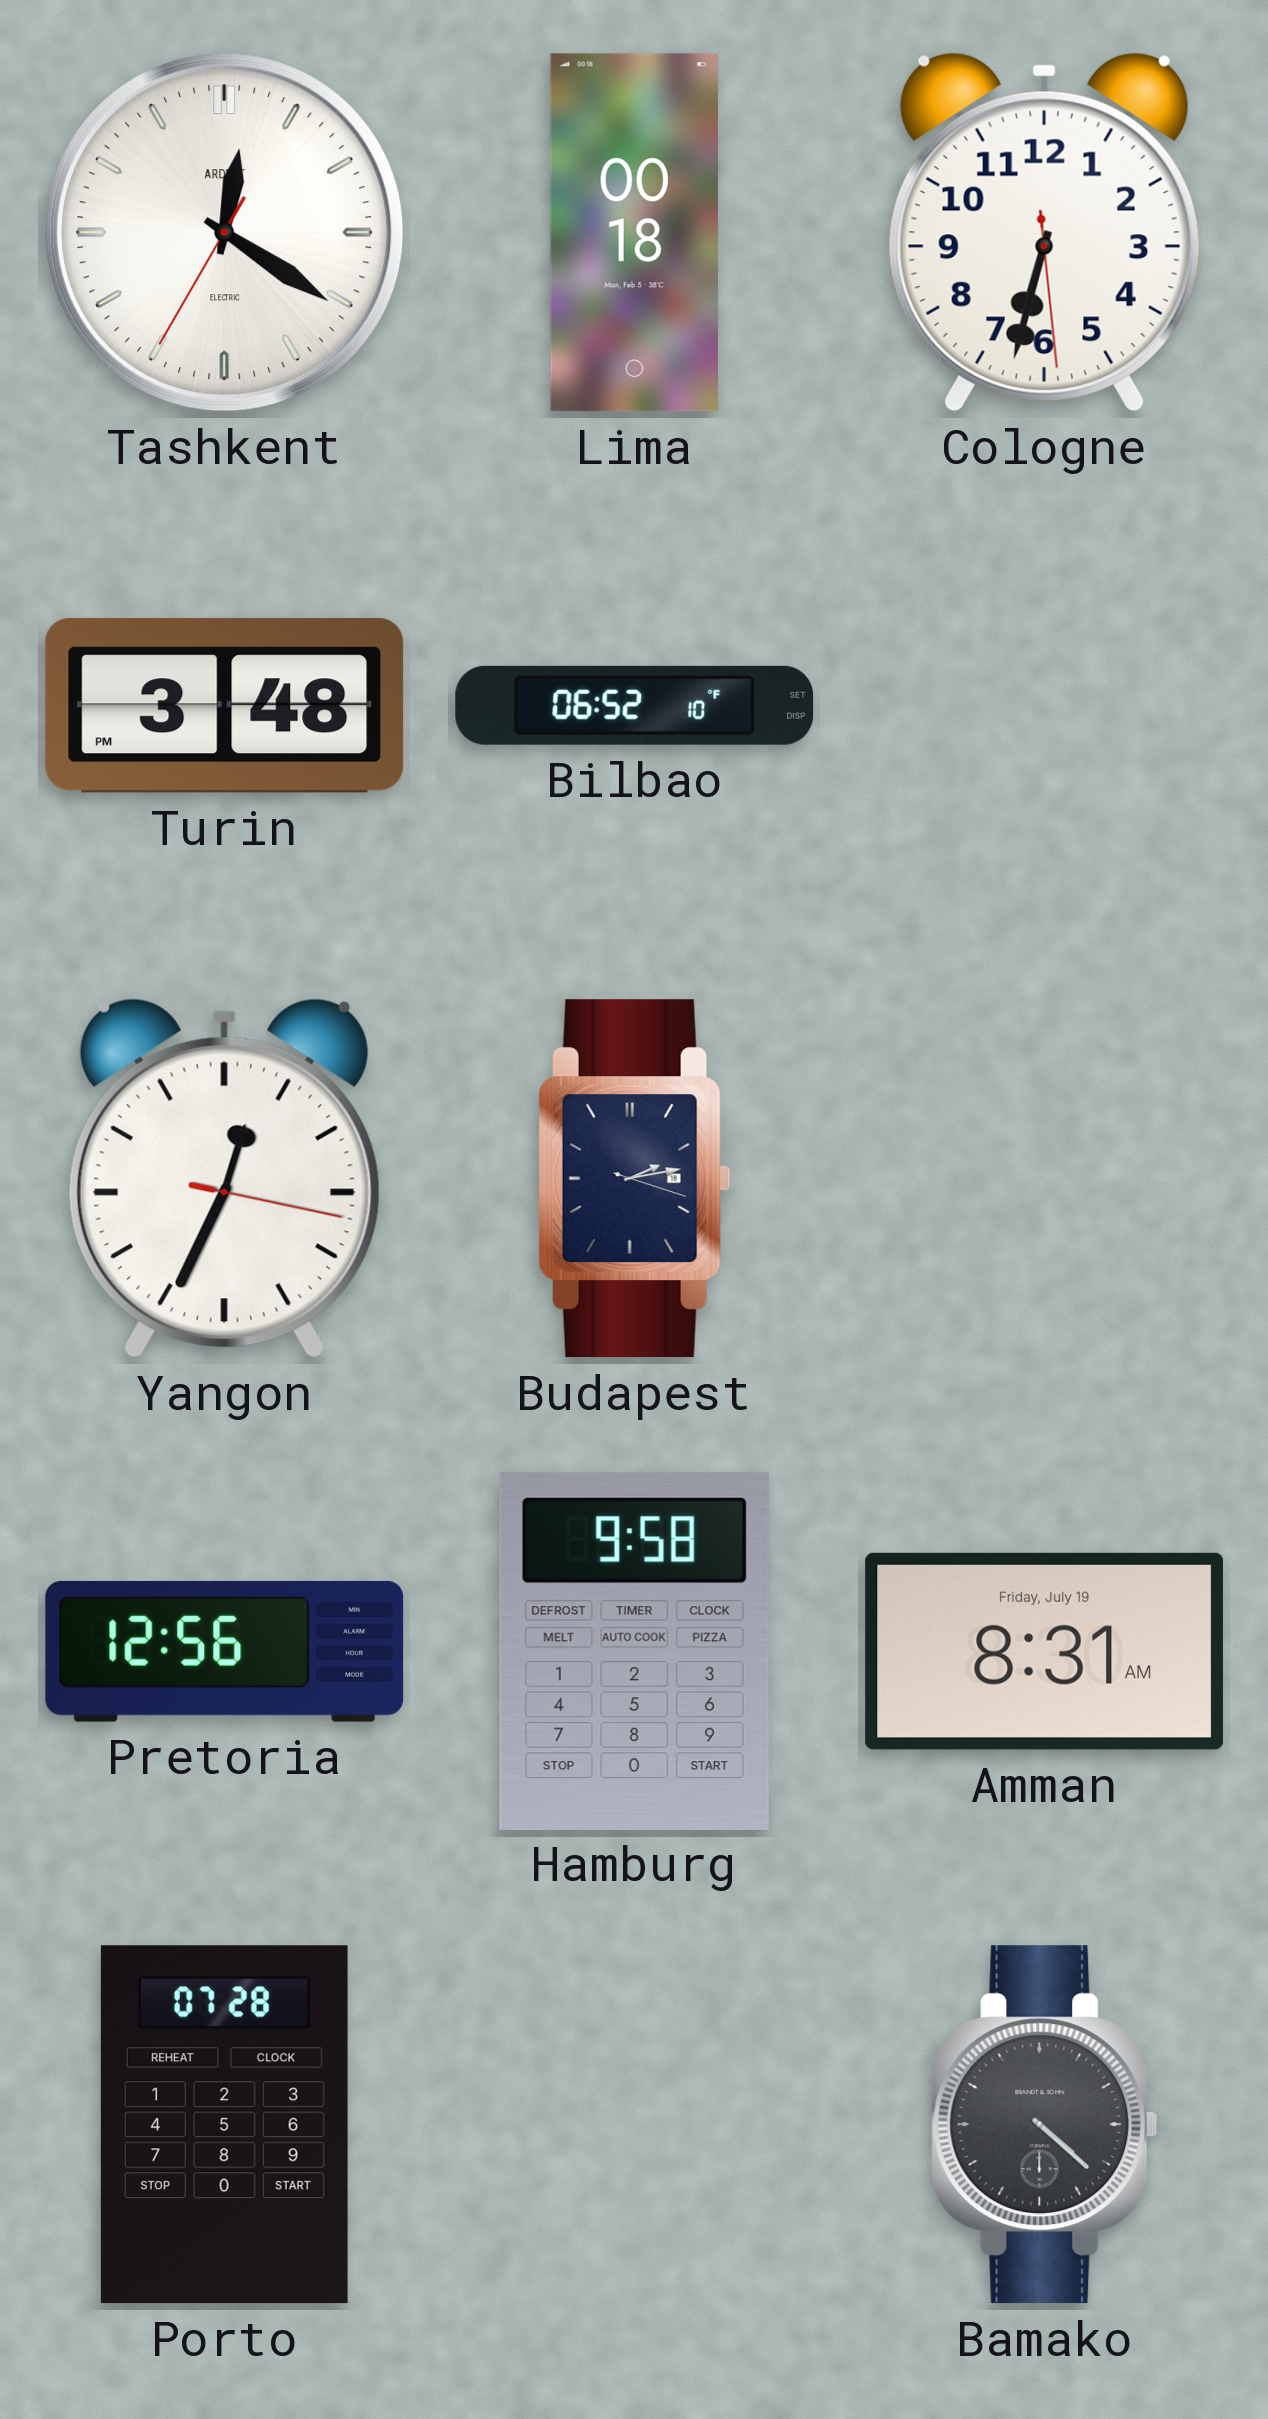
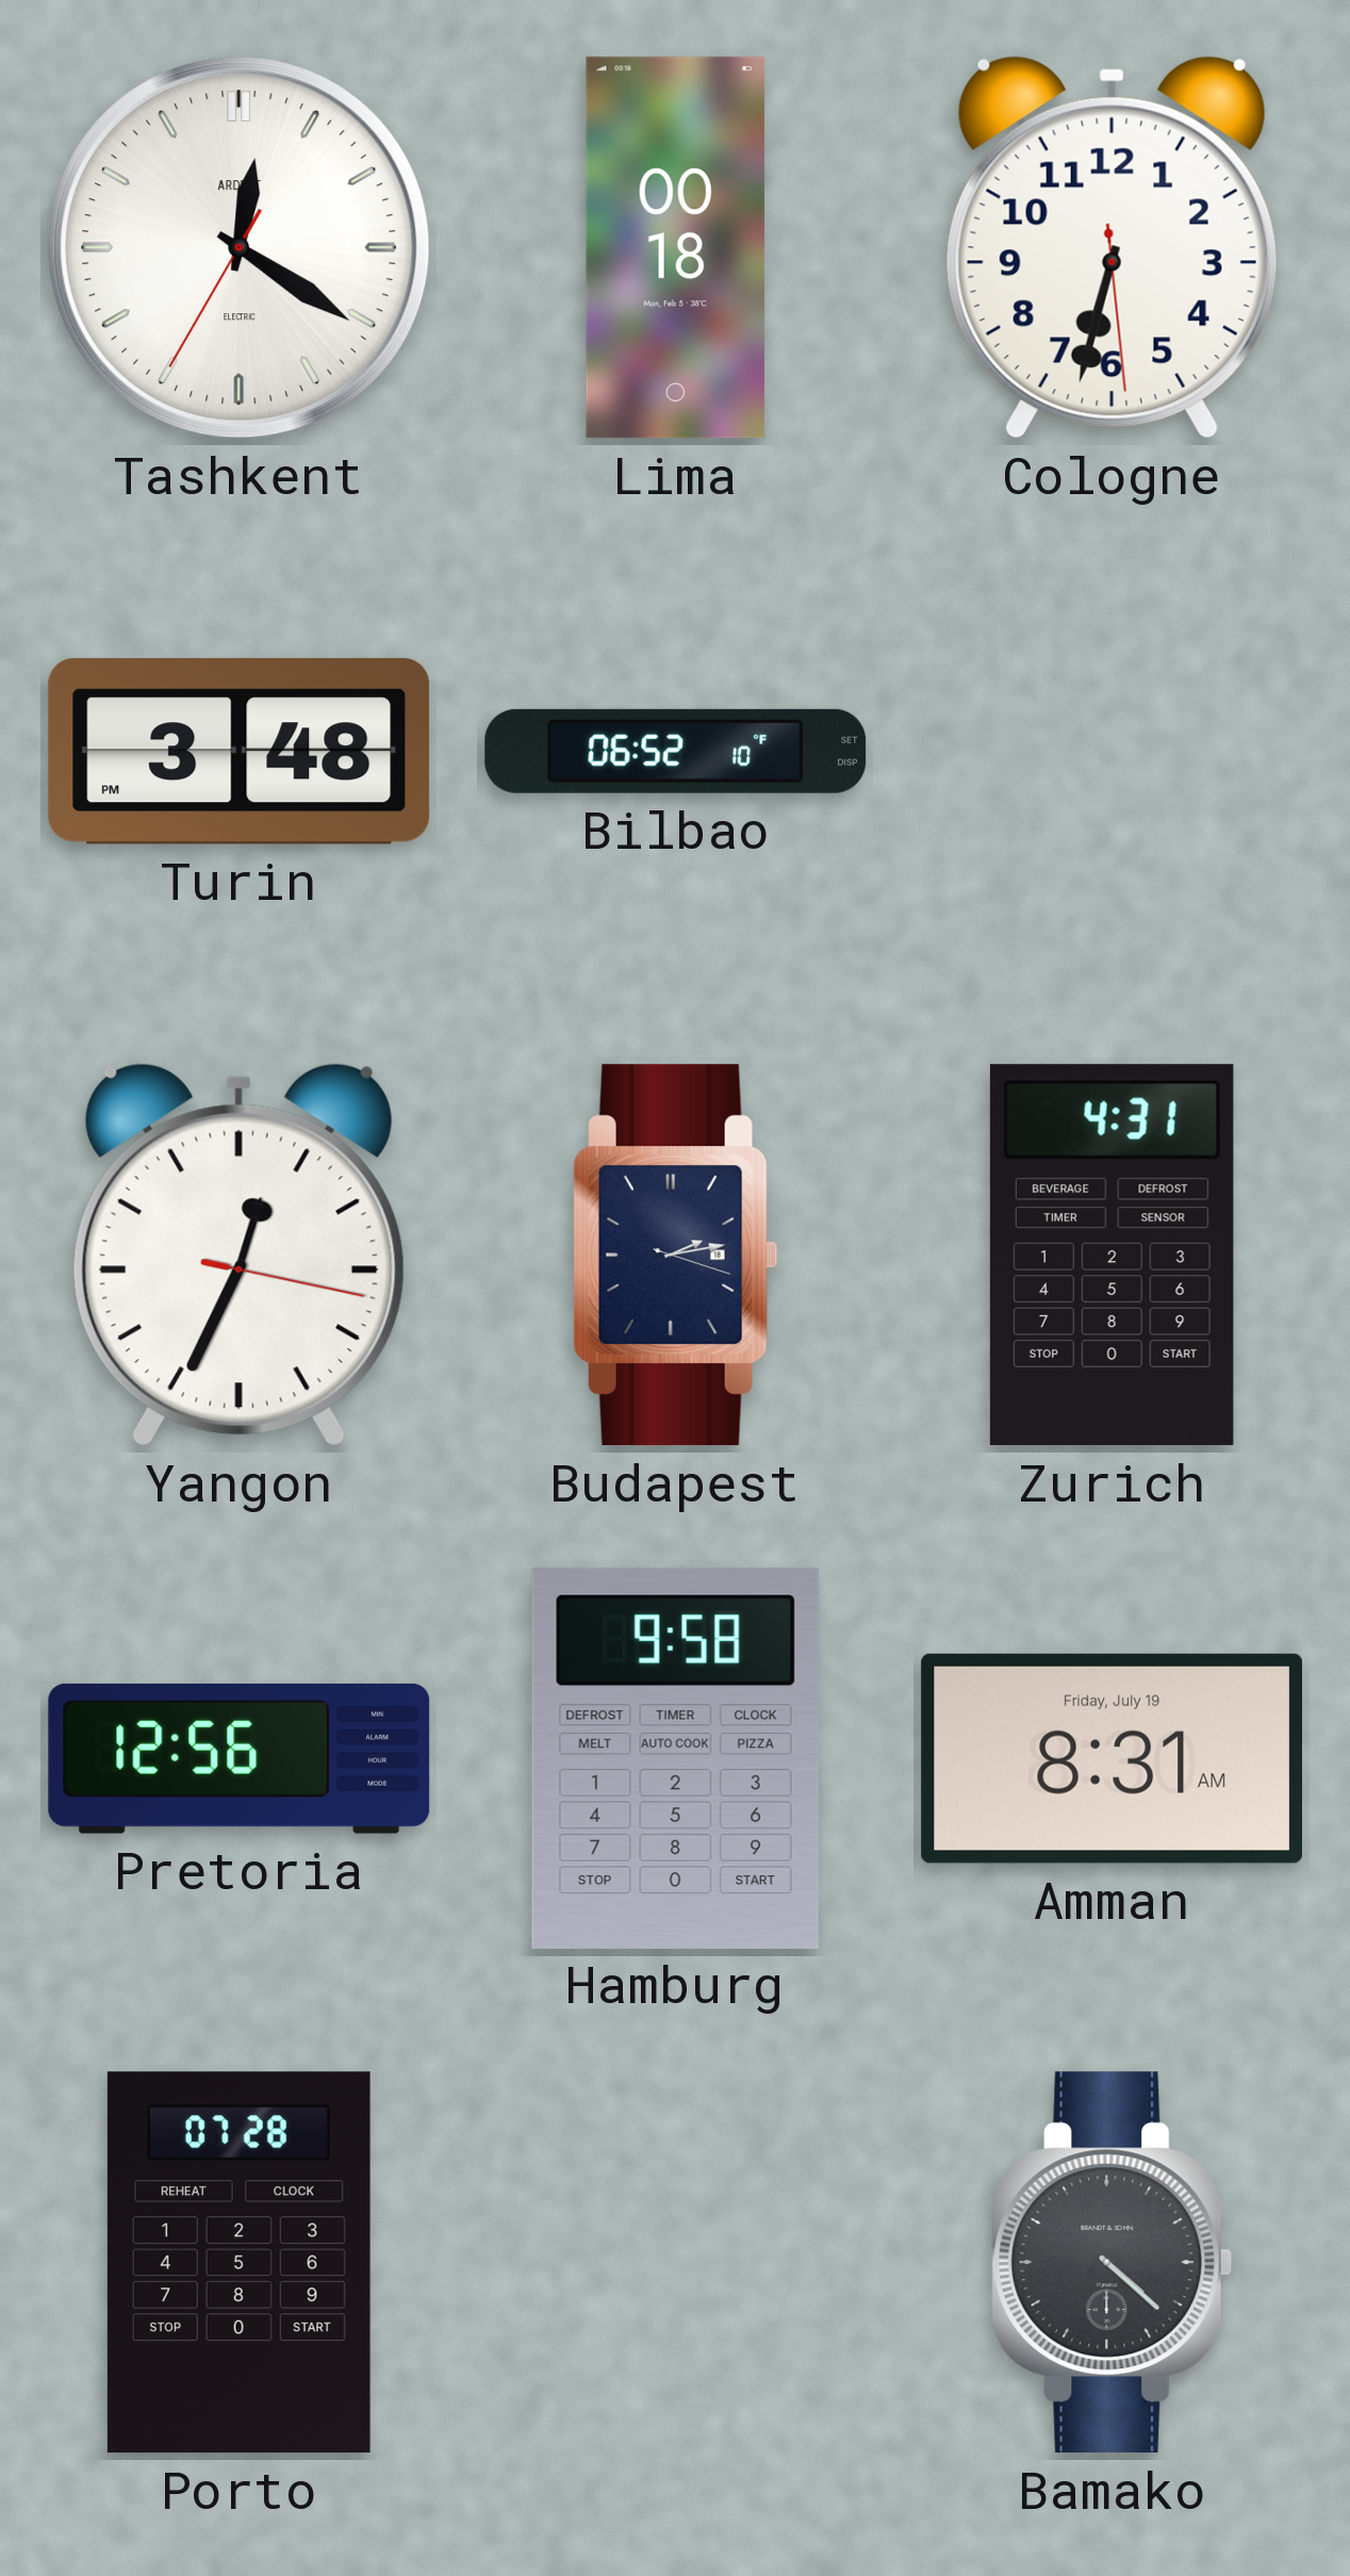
Zurich: none -> 4:31
